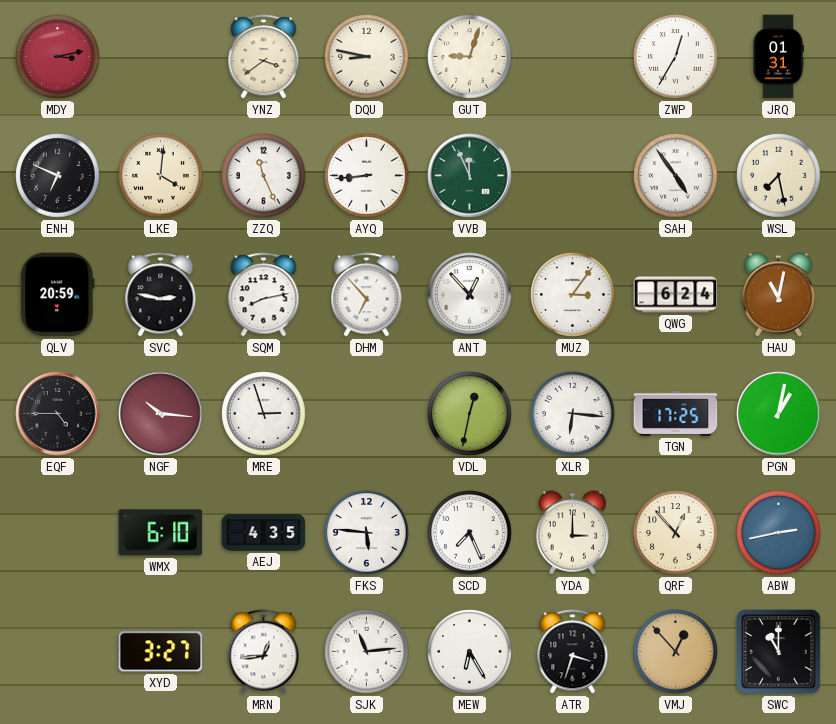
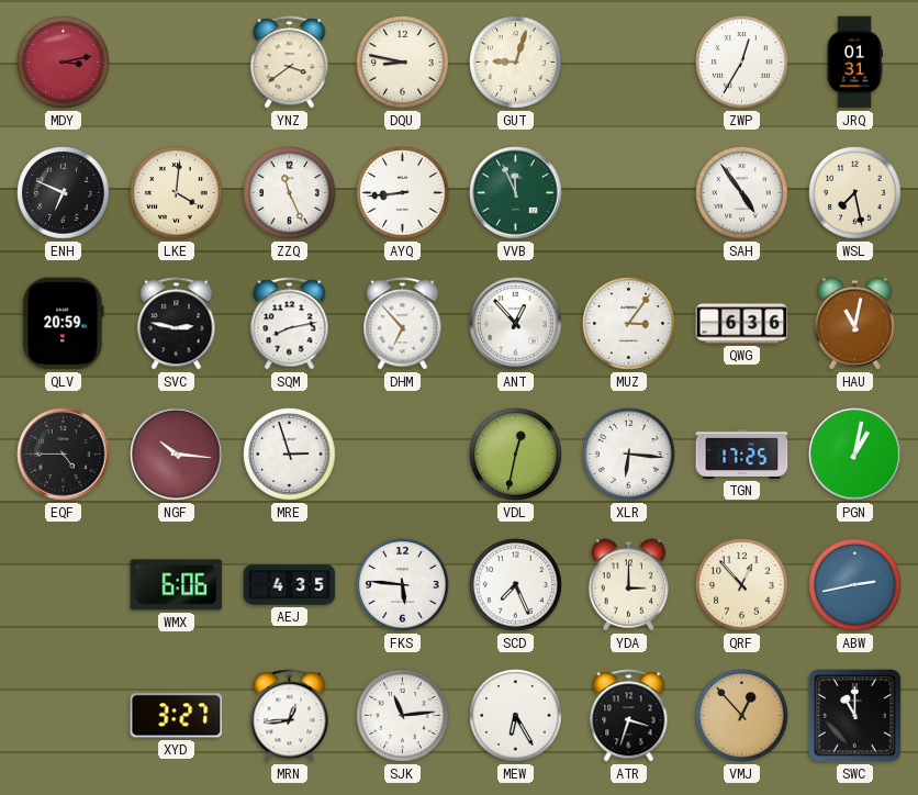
QWG: 6:24 -> 6:36
WMX: 6:10 -> 6:06
